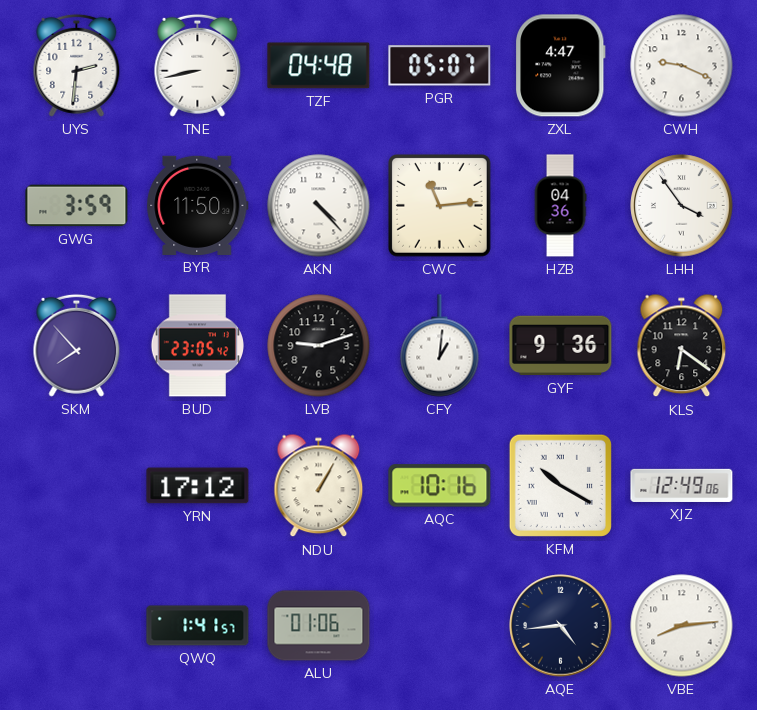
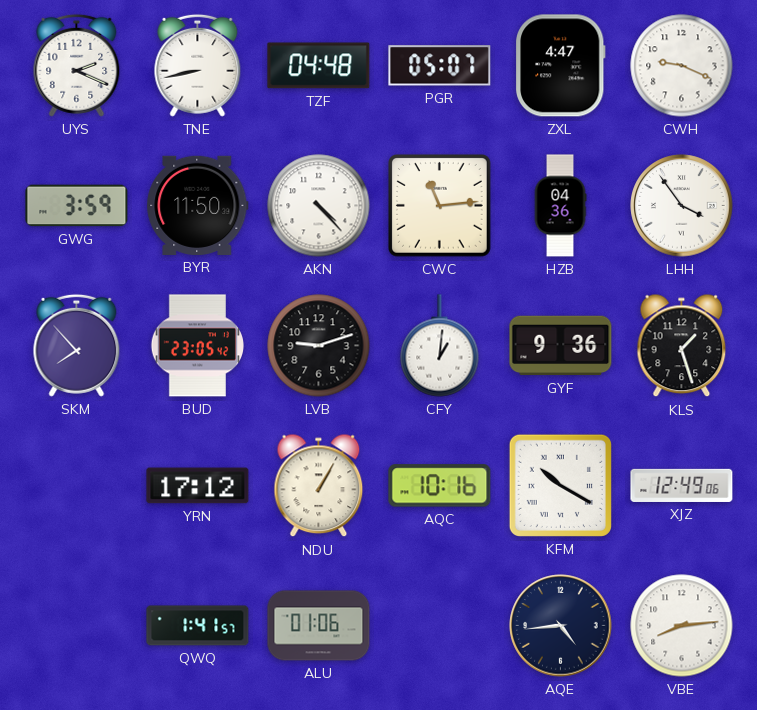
UYS: 2:31 -> 2:19
KLS: 6:21 -> 1:27
